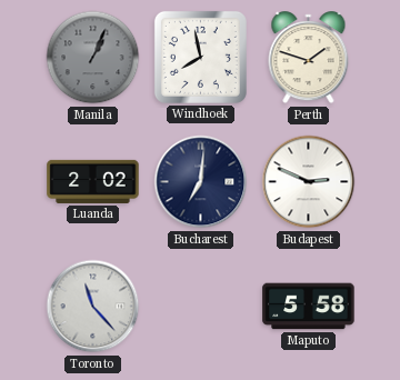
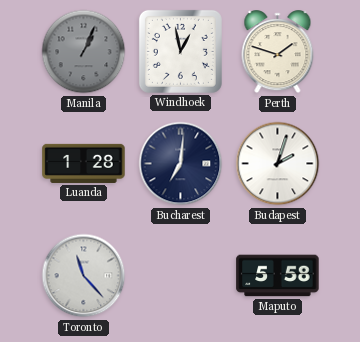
Windhoek: 7:58 -> 12:58
Luanda: 2:02 -> 1:28
Budapest: 2:49 -> 2:03
